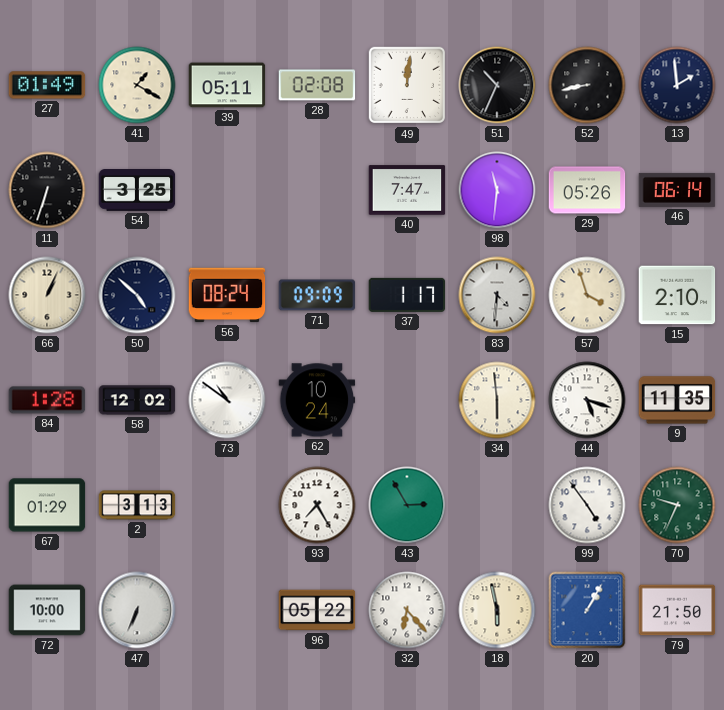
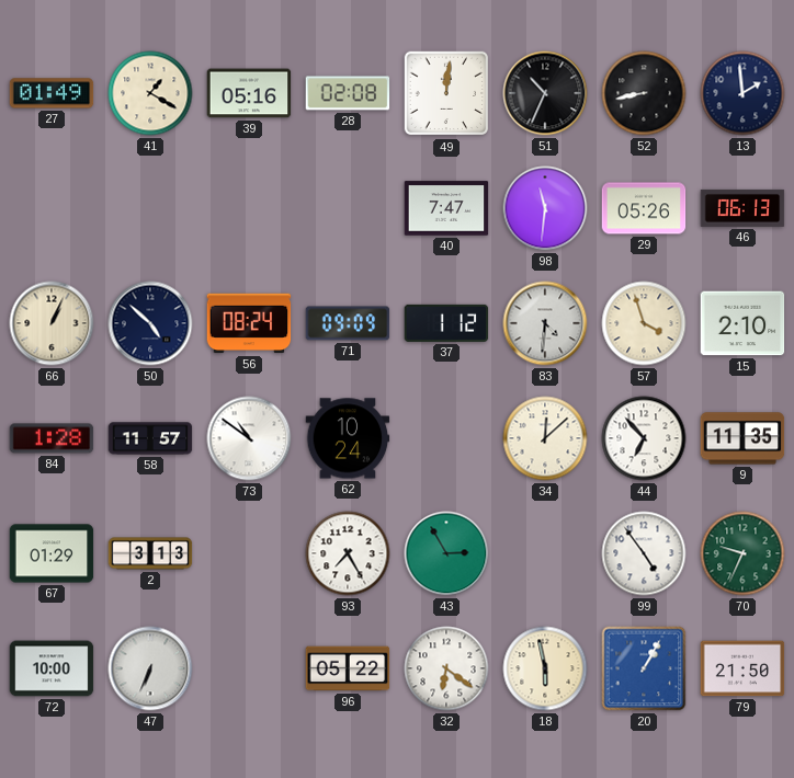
39: 05:11 -> 05:16
11: 6:33 -> none
54: 3:25 -> none
46: 06:14 -> 06:13
37: 1:17 -> 1:12
58: 12:02 -> 11:57
34: 5:59 -> 12:08
44: 5:18 -> 6:53
32: 6:23 -> 6:21
